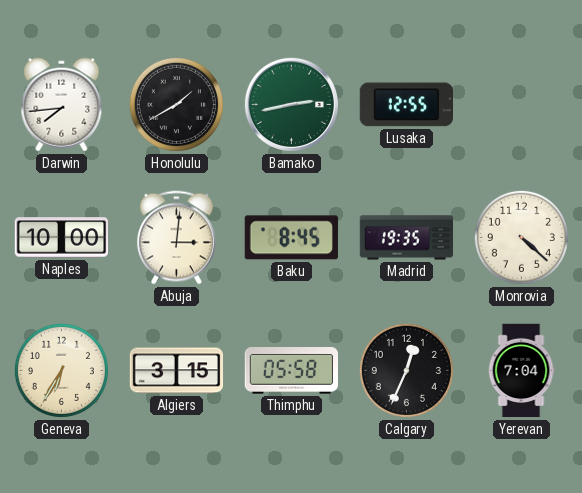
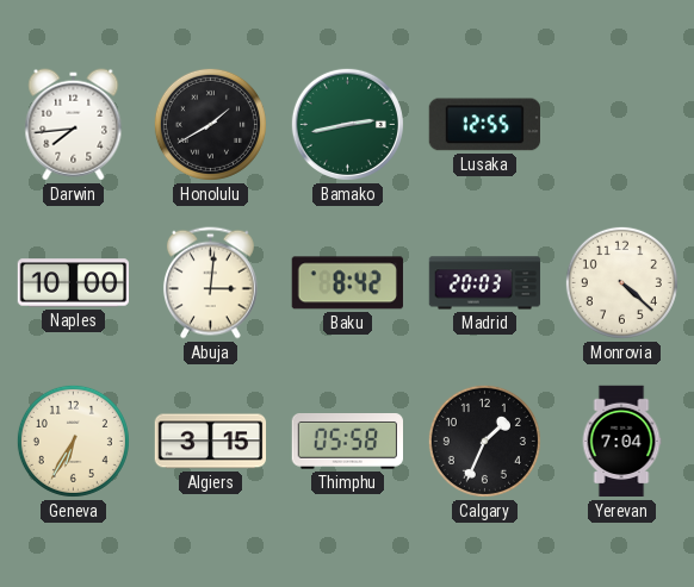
Baku: 8:45 -> 8:42
Madrid: 19:35 -> 20:03
Calgary: 12:34 -> 1:34
